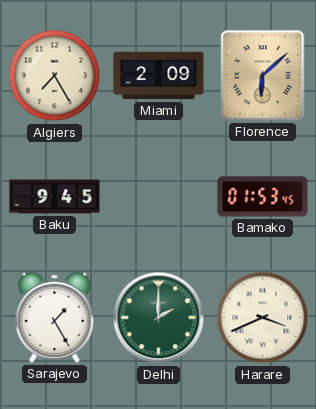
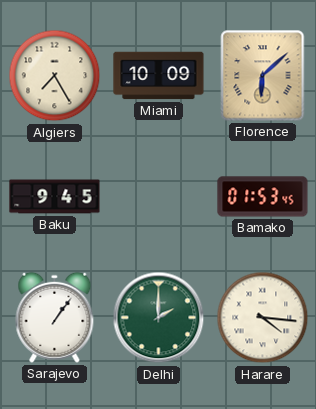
Miami: 2:09 -> 10:09
Sarajevo: 1:25 -> 1:06
Harare: 3:41 -> 4:16
